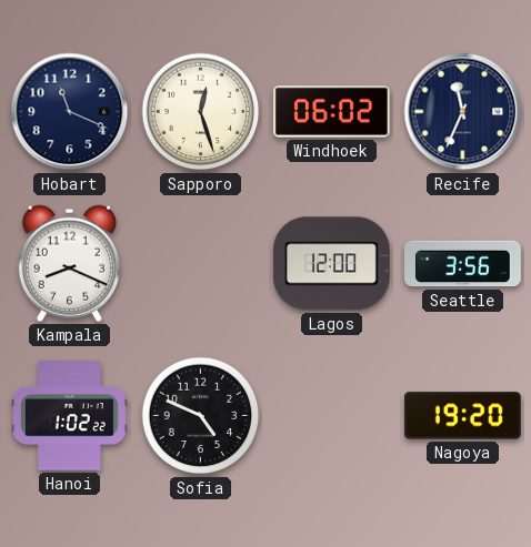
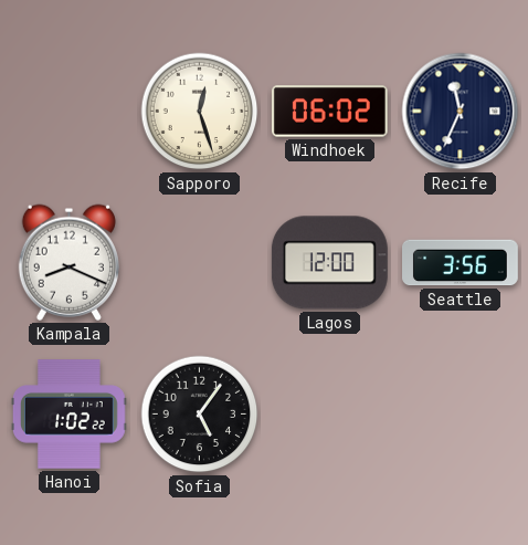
Hobart: 11:19 -> none
Sofia: 4:49 -> 5:06
Nagoya: 19:20 -> none
